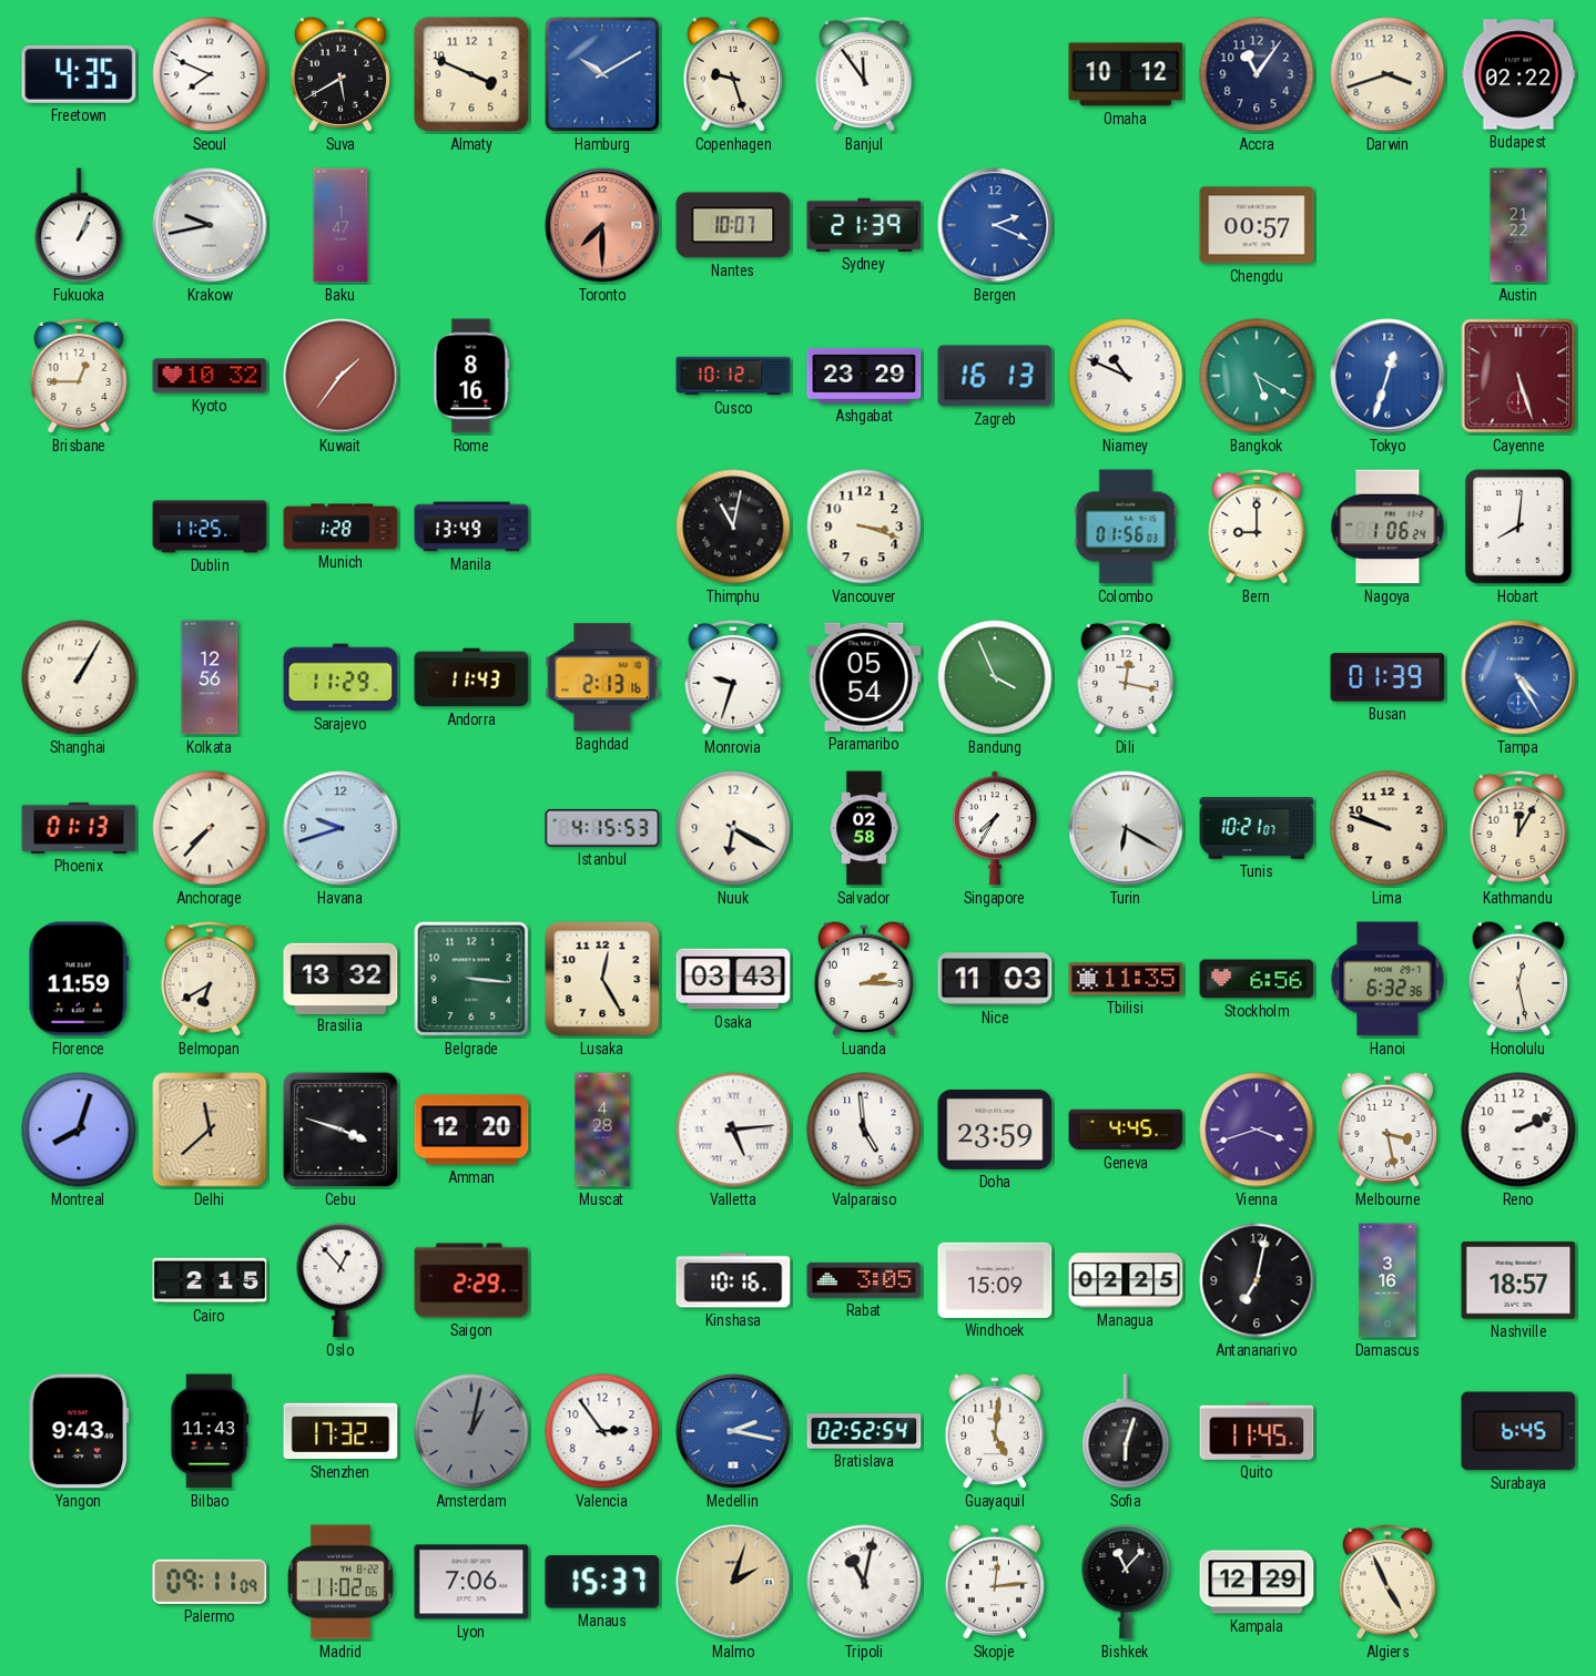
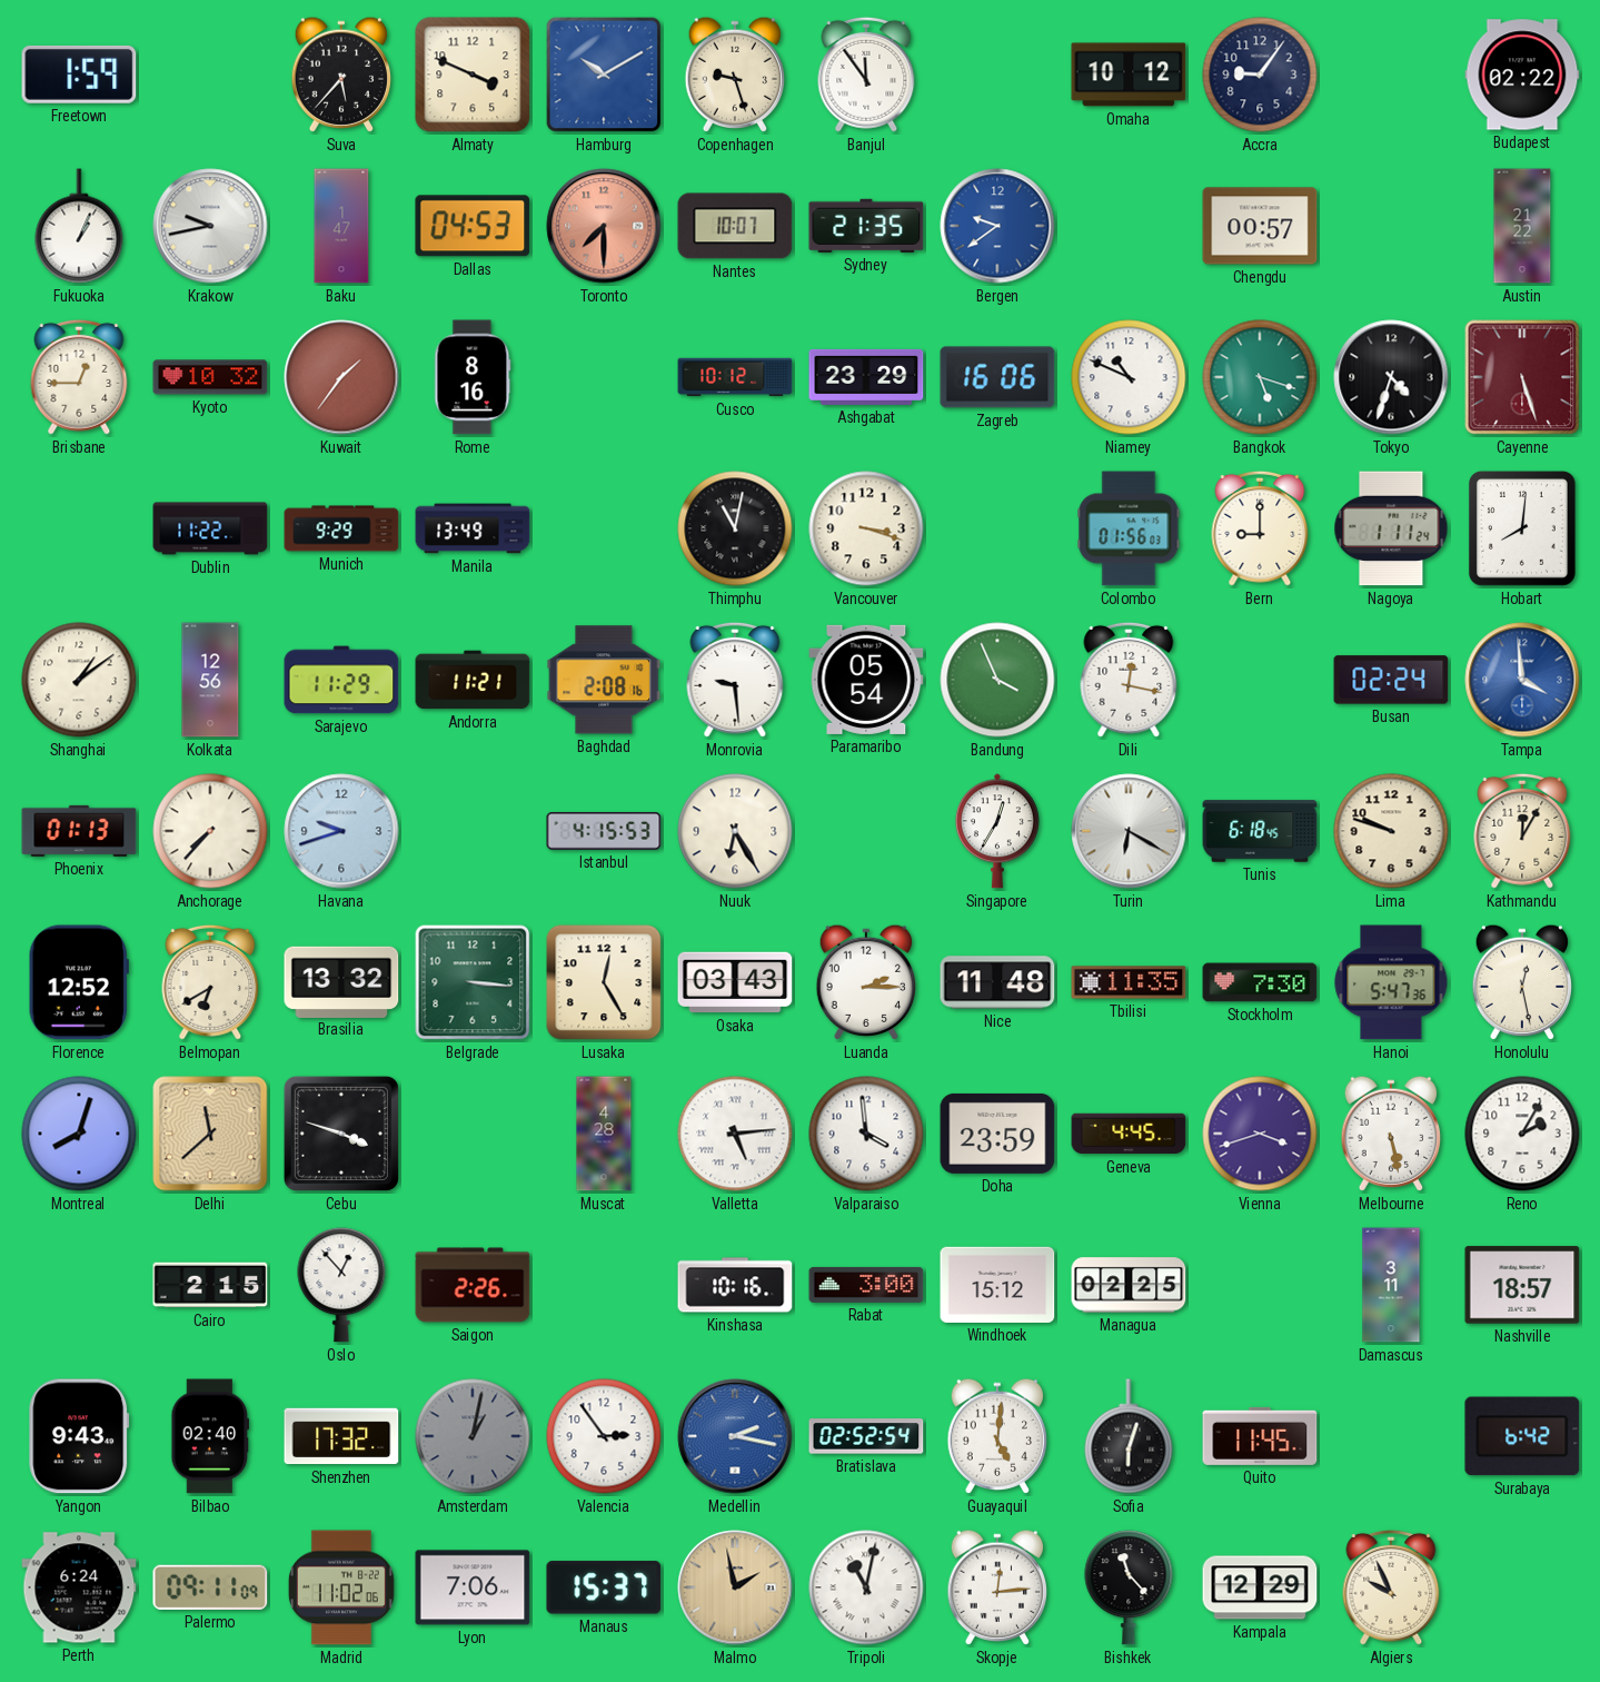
Freetown: 4:35 -> 1:59
Seoul: 7:49 -> none
Suva: 5:40 -> 5:37
Accra: 11:06 -> 9:06
Darwin: 3:42 -> none
Dallas: none -> 04:53
Sydney: 21:39 -> 21:35
Bergen: 2:19 -> 9:39
Zagreb: 16:13 -> 16:06
Bangkok: 5:20 -> 5:18
Tokyo: 12:33 -> 4:33
Tokyo dial: blue -> black
Dublin: 11:25 -> 11:22
Munich: 1:28 -> 9:29
Nagoya: 1:06 -> 1:11
Shanghai: 1:05 -> 1:09
Andorra: 11:43 -> 11:21
Baghdad: 2:13 -> 2:08
Monrovia: 9:33 -> 9:29
Busan: 01:39 -> 02:24
Tampa: 4:25 -> 3:59
Nuuk: 6:20 -> 6:25
Salvador: 02:58 -> none
Singapore: 7:35 -> 12:35
Tunis: 10:21 -> 6:18
Florence: 11:59 -> 12:52
Nice: 11:03 -> 11:48
Stockholm: 6:56 -> 7:30
Hanoi: 6:32 -> 5:47
Amman: 12:20 -> none
Valparaiso: 4:59 -> 3:59
Melbourne: 3:28 -> 5:28
Reno: 2:11 -> 2:05
Saigon: 2:29 -> 2:26
Rabat: 3:05 -> 3:00
Windhoek: 15:09 -> 15:12
Antananarivo: 7:02 -> none
Damascus: 3:16 -> 3:11
Bilbao: 11:43 -> 02:40
Surabaya: 6:45 -> 6:42
Perth: none -> 6:24
Malmo: 2:03 -> 1:58
Bishkek: 11:07 -> 11:23
Algiers: 4:56 -> 9:56
